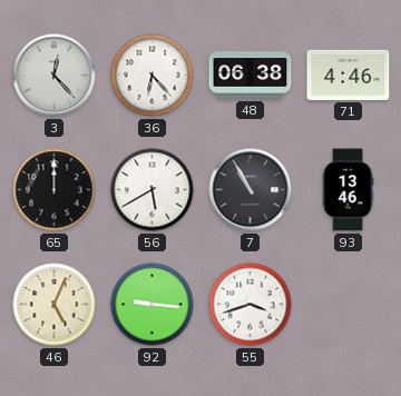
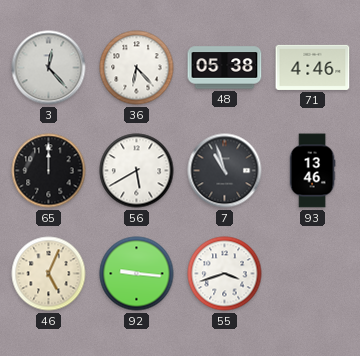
48: 06:38 -> 05:38
7: 10:55 -> 10:57
